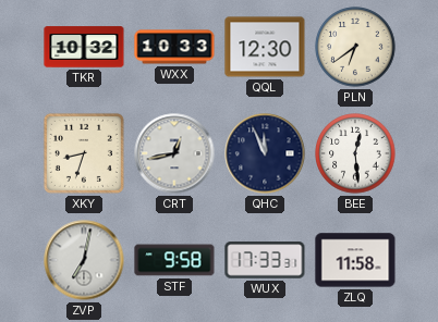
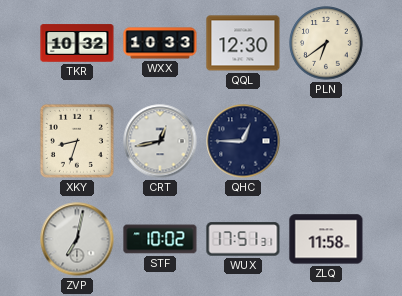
QHC: 11:56 -> 12:45
BEE: 12:29 -> none
STF: 9:58 -> 10:02
WUX: 17:33 -> 17:51
